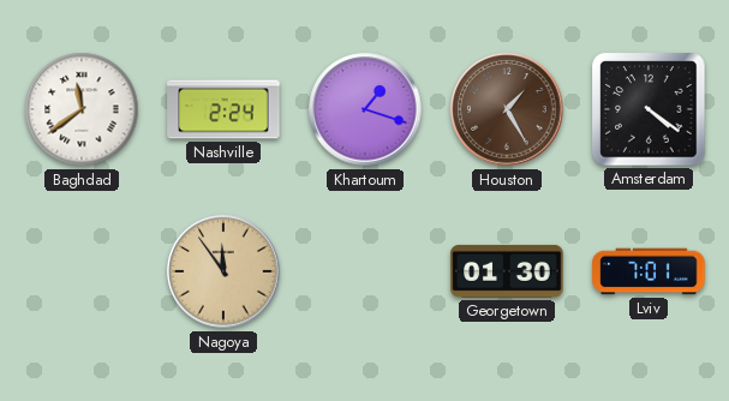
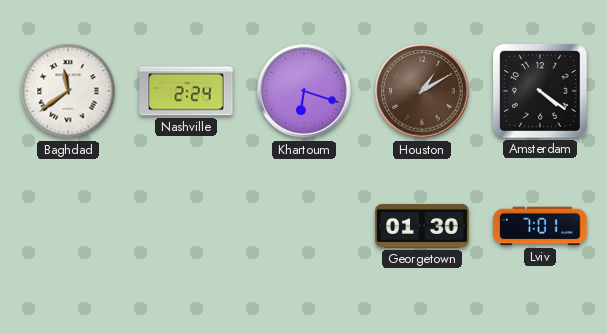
Khartoum: 1:18 -> 6:18
Houston: 1:25 -> 1:10
Nagoya: 11:54 -> none
